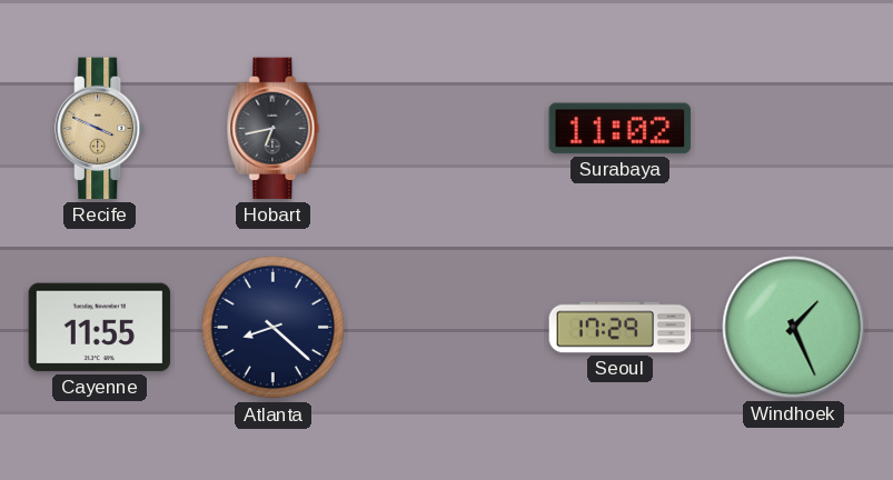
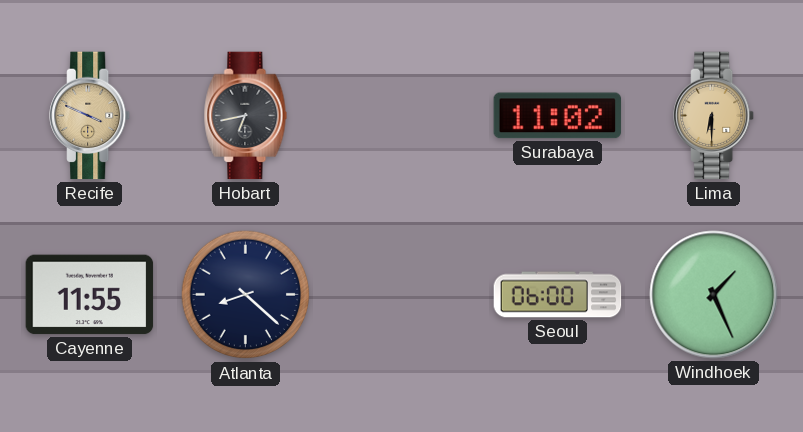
Lima: none -> 6:30
Seoul: 17:29 -> 06:00
